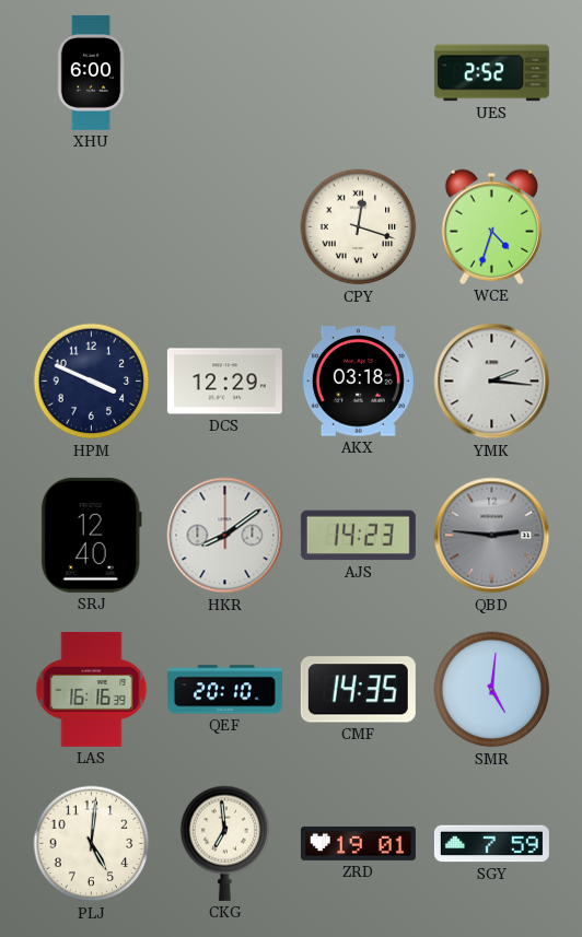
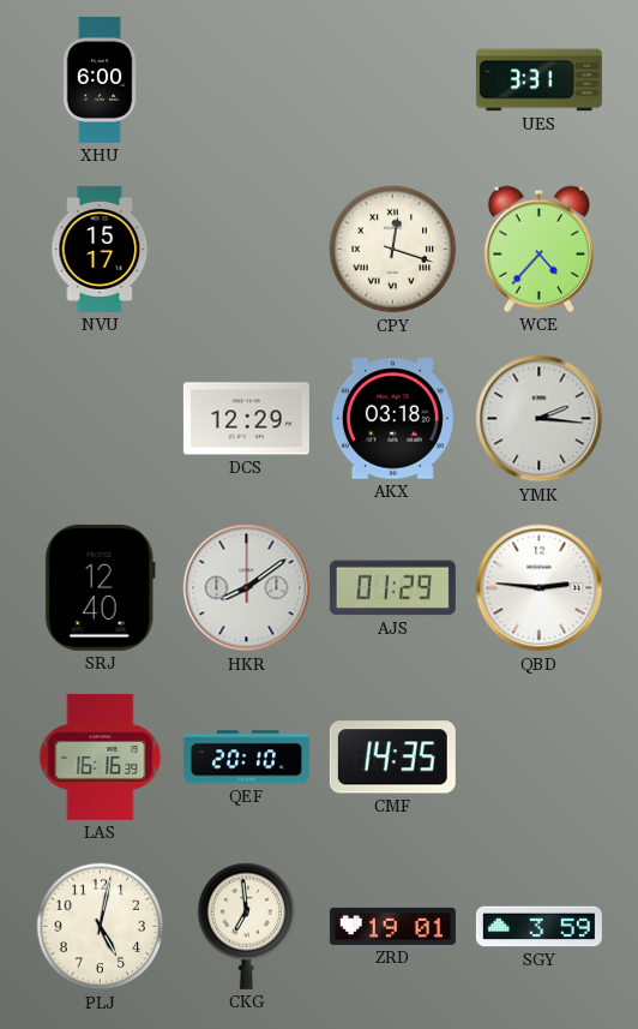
UES: 2:52 -> 3:31
NVU: none -> 15:17
WCE: 4:33 -> 4:37
HPM: 3:49 -> none
AJS: 14:23 -> 01:29
QBD dial: grey -> white
SMR: 5:01 -> none
PLJ: 5:01 -> 5:02
SGY: 7:59 -> 3:59
